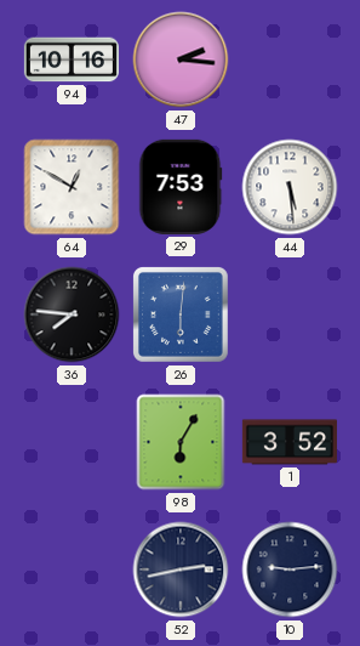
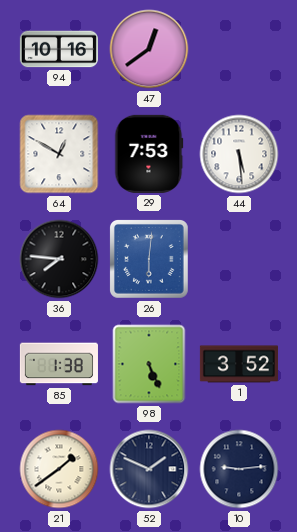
47: 2:16 -> 12:39
85: none -> 1:38
98: 6:05 -> 5:26
21: none -> 1:39
52: 2:43 -> 1:49
